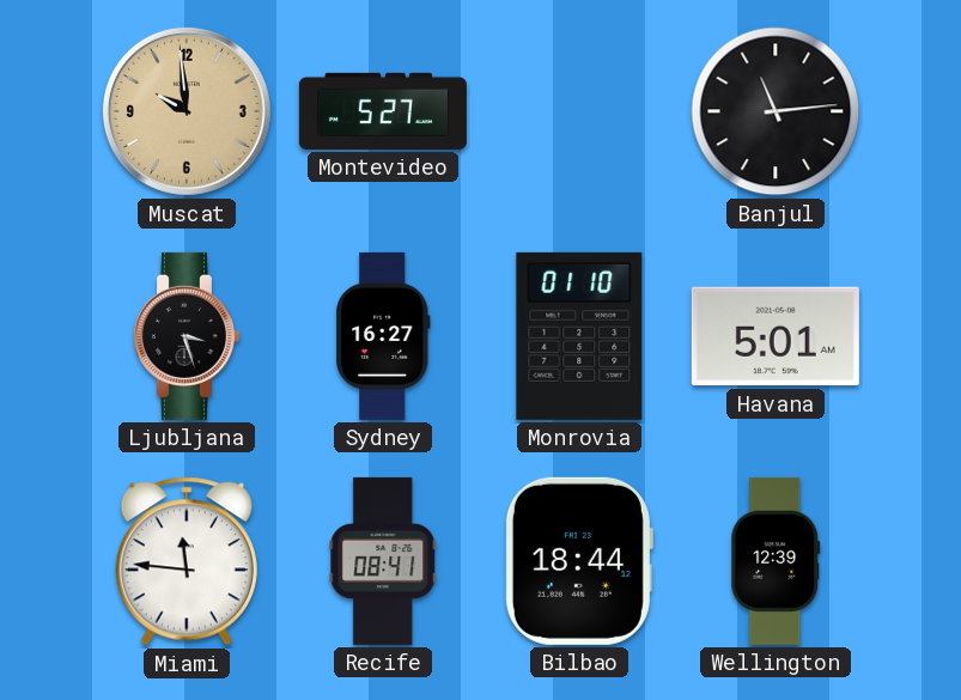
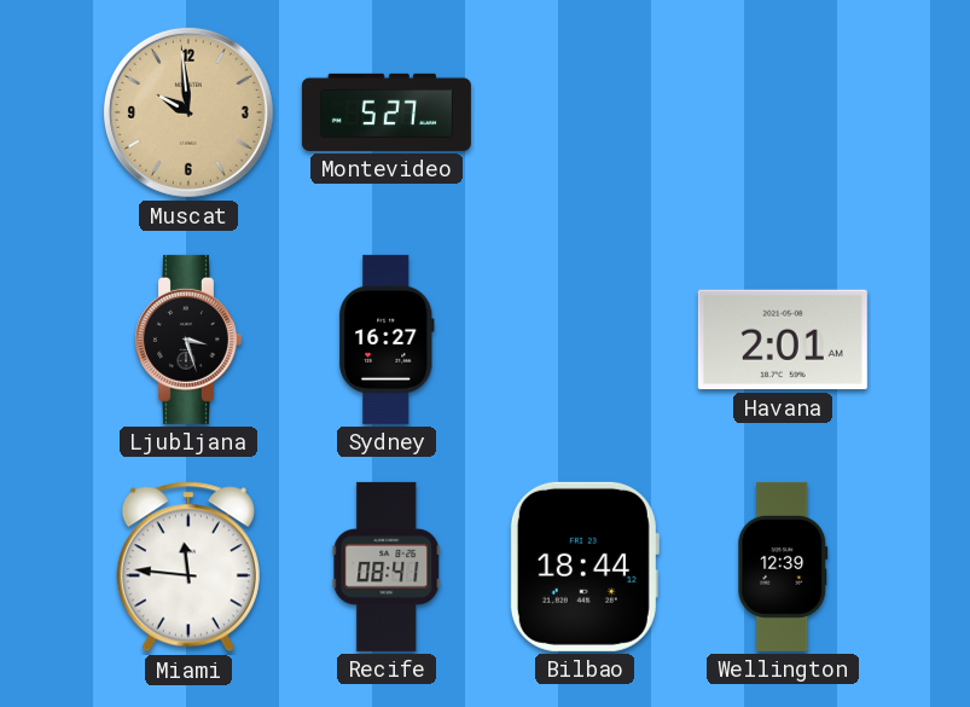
Banjul: 11:14 -> none
Monrovia: 01:10 -> none
Havana: 5:01 -> 2:01
